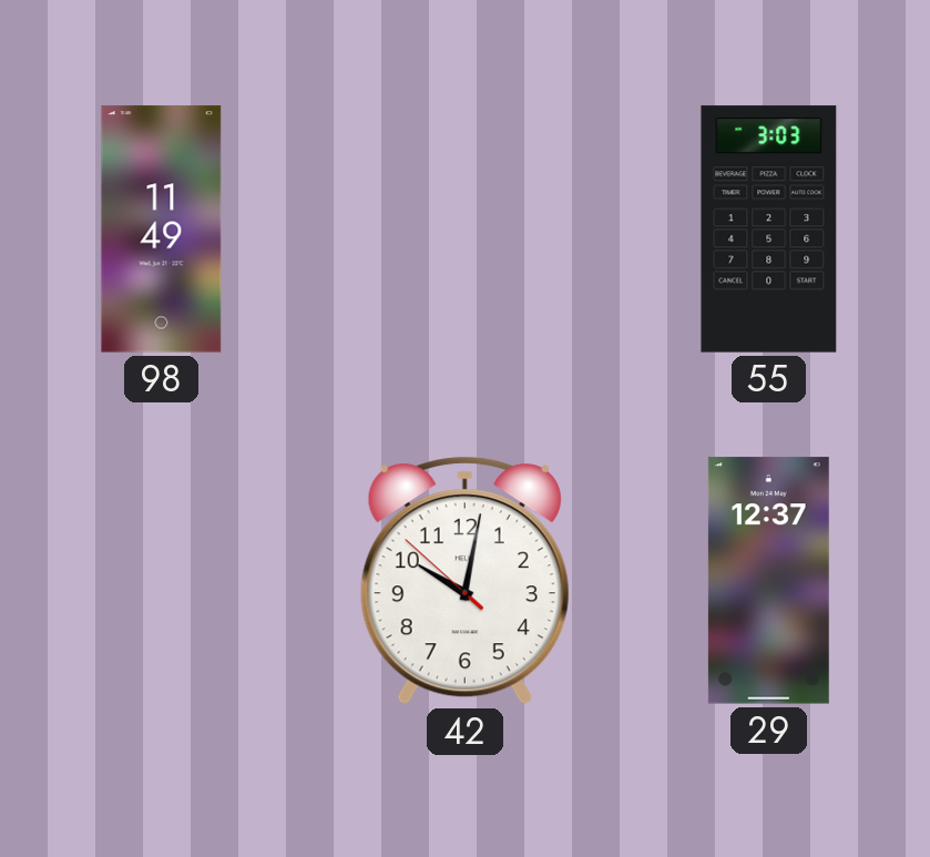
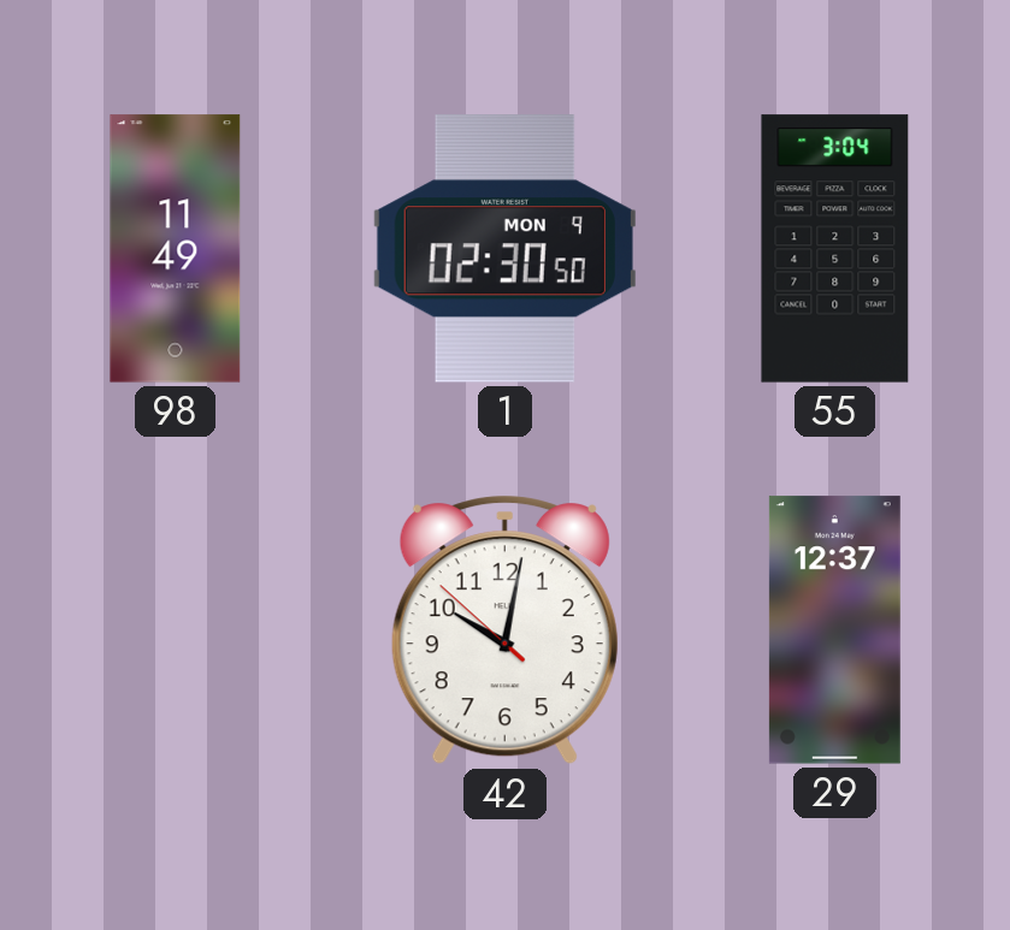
1: none -> 02:30
55: 3:03 -> 3:04
